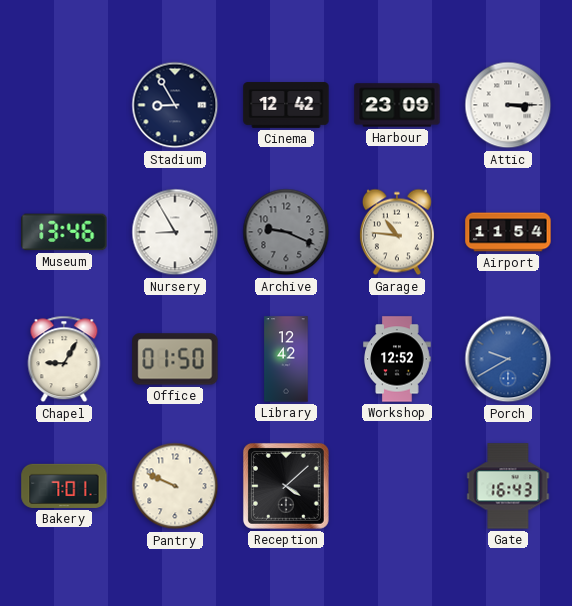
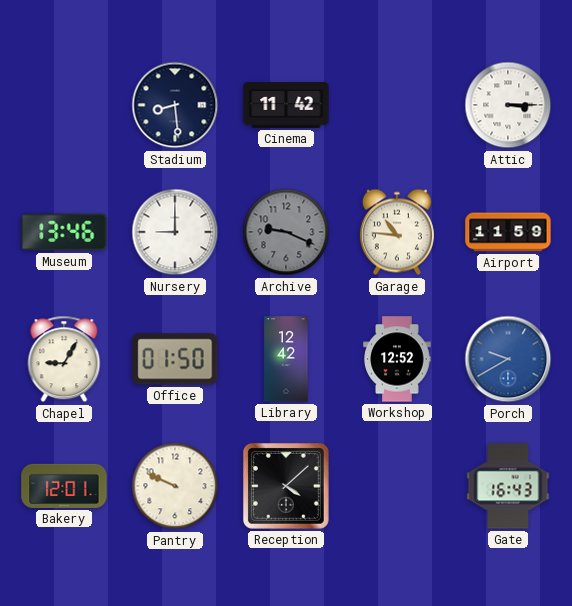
Stadium: 8:55 -> 8:29
Cinema: 12:42 -> 11:42
Harbour: 23:09 -> none
Nursery: 8:55 -> 9:00
Airport: 11:54 -> 11:59
Bakery: 7:01 -> 12:01
